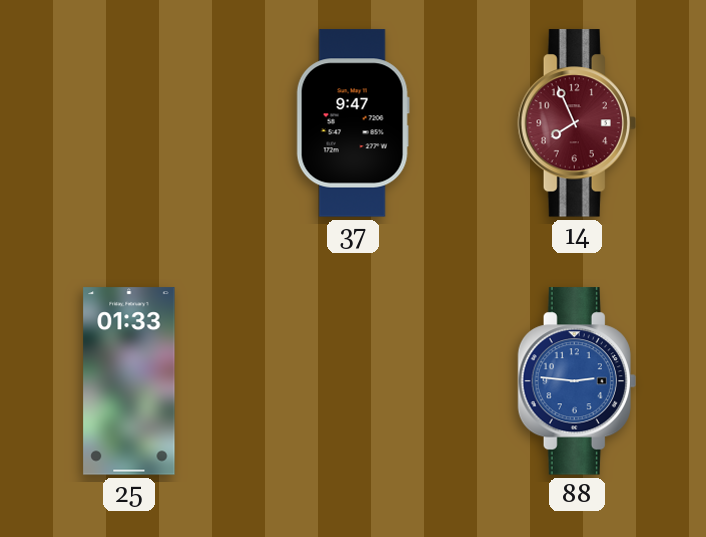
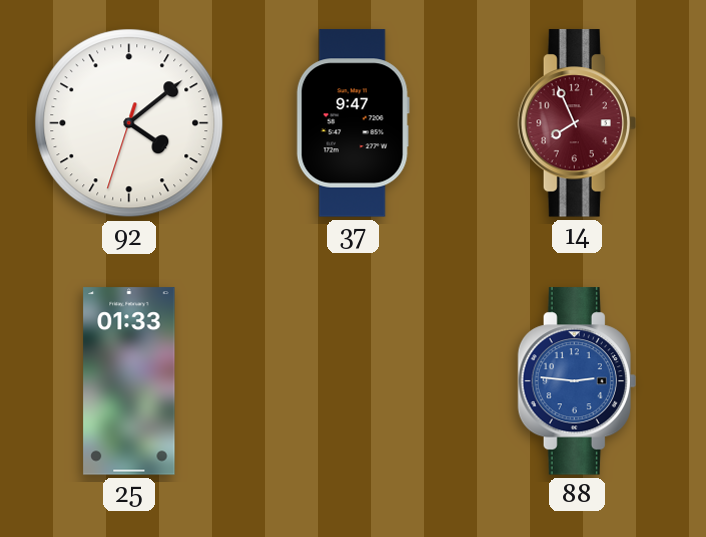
92: none -> 4:08
